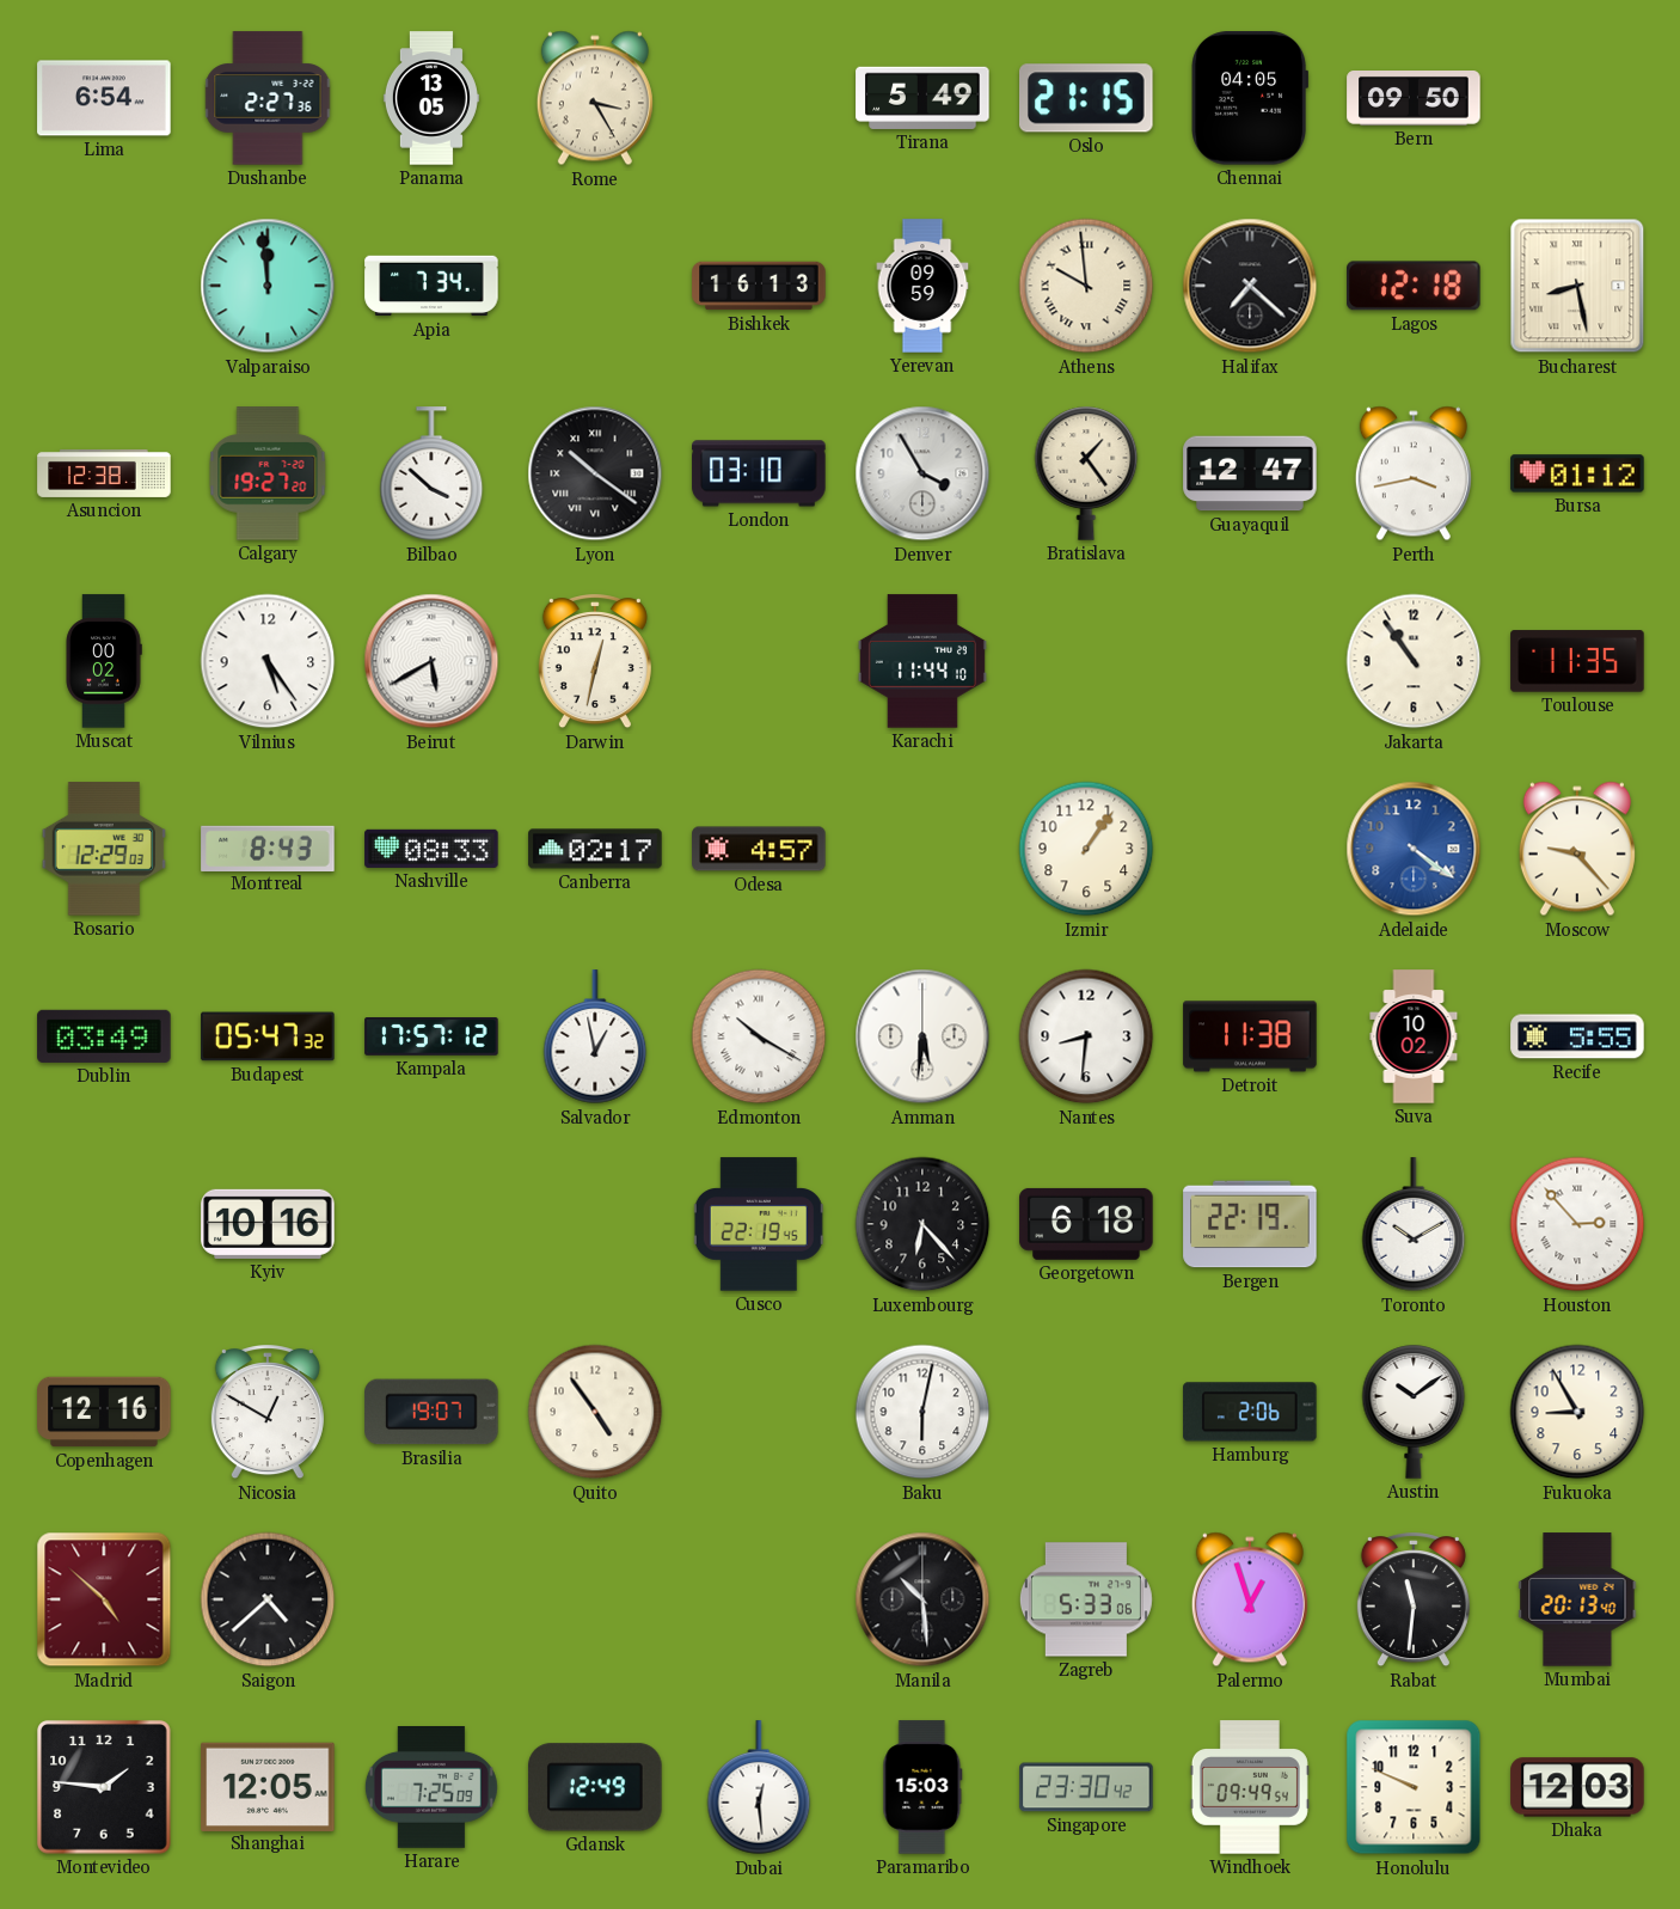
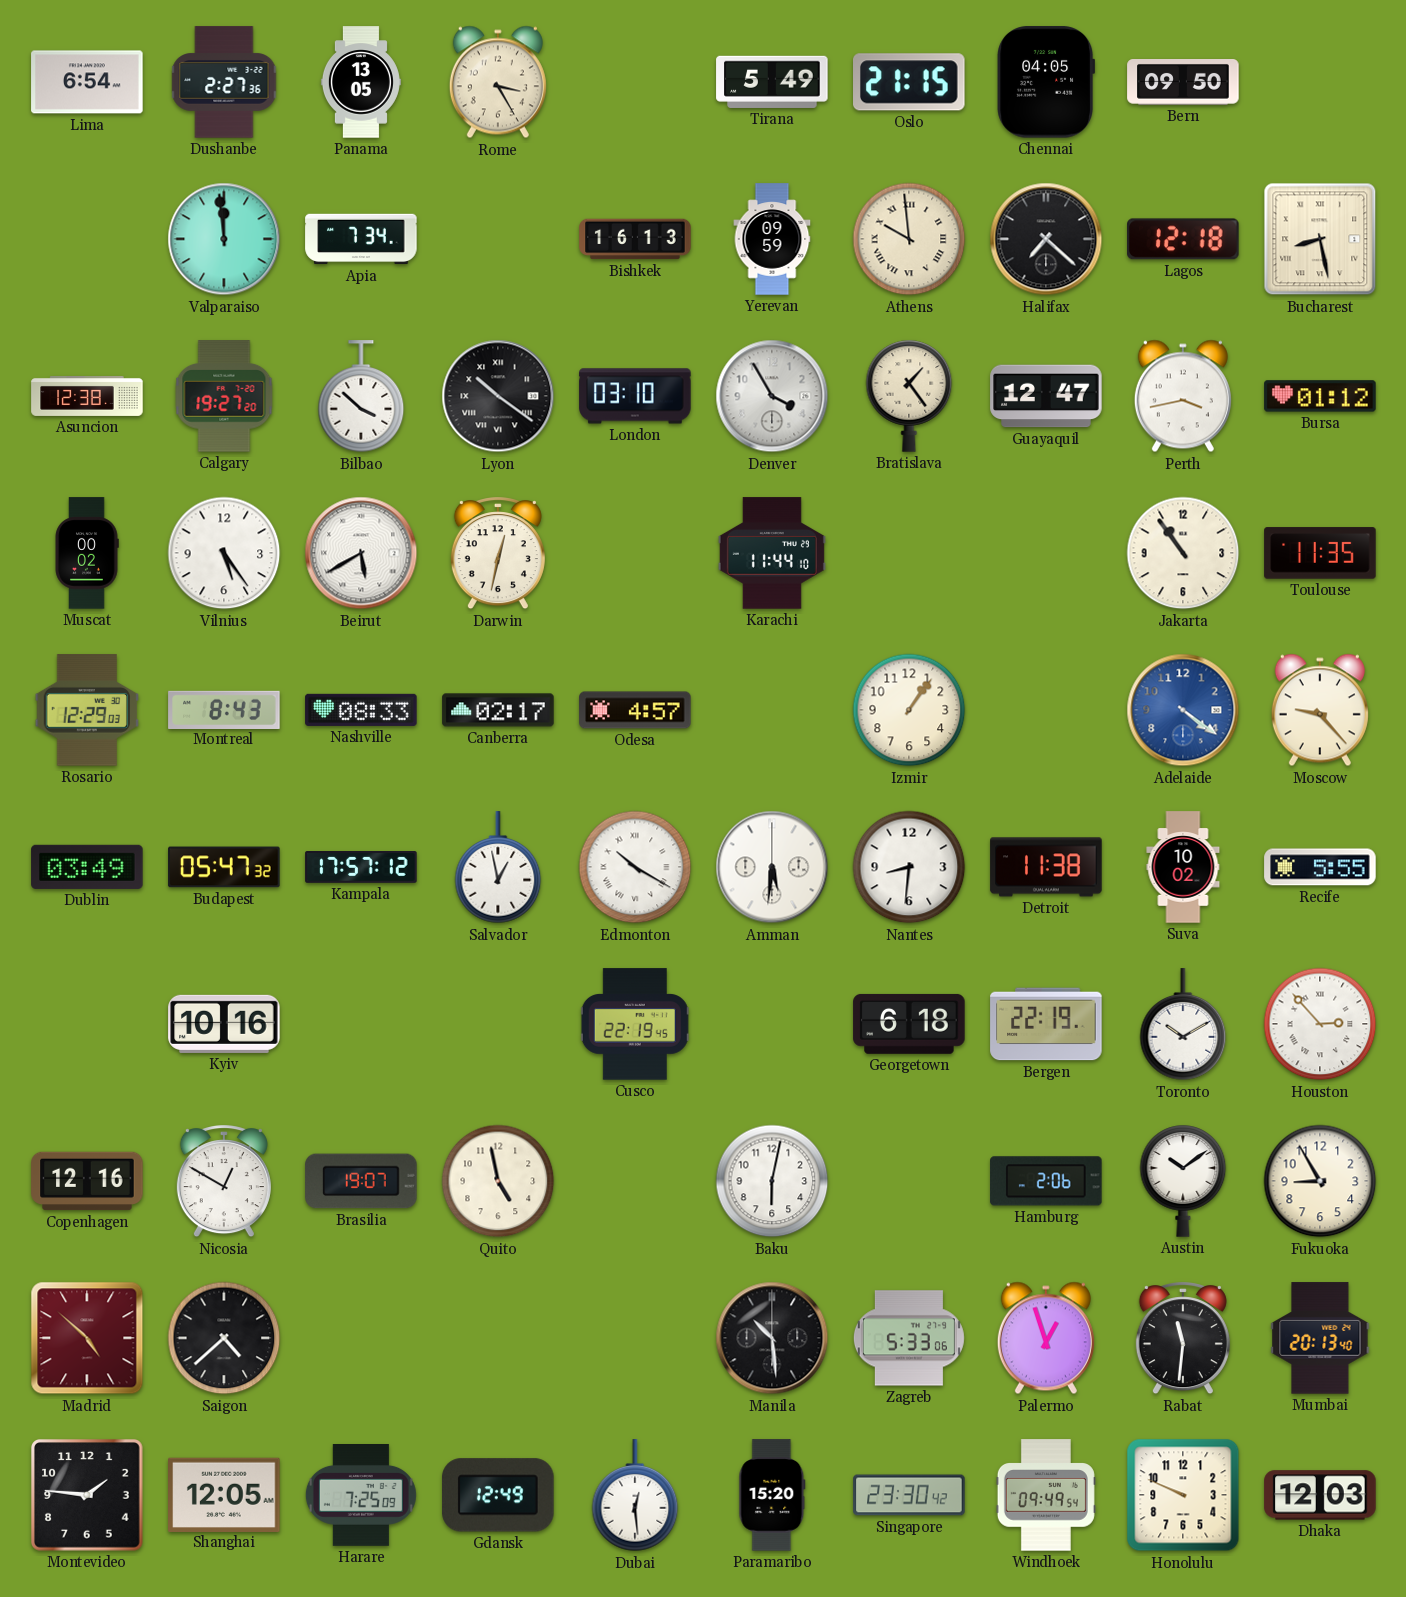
Luxembourg: 6:23 -> none
Quito: 4:54 -> 4:58
Paramaribo: 15:03 -> 15:20
